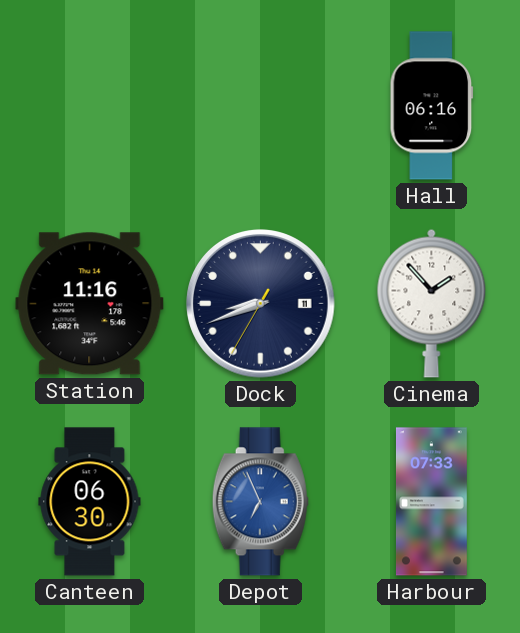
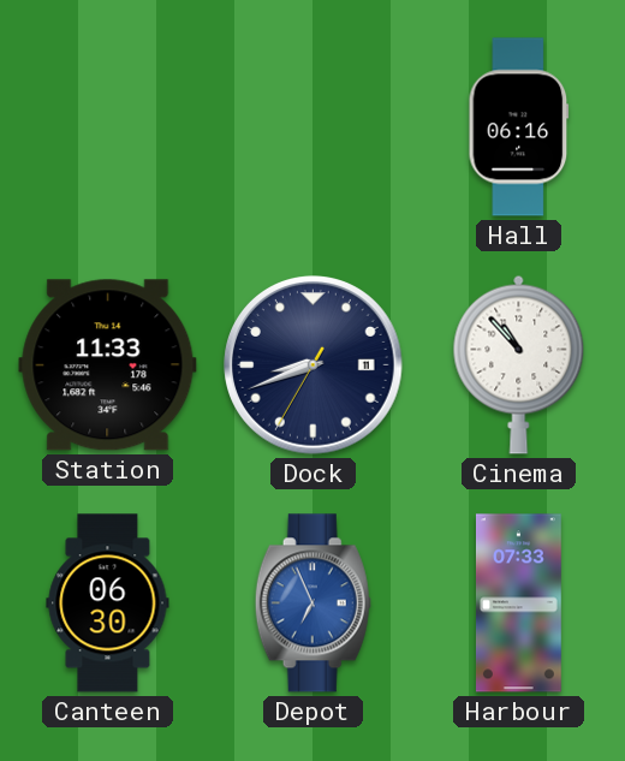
Station: 11:16 -> 11:33
Cinema: 1:53 -> 10:53
